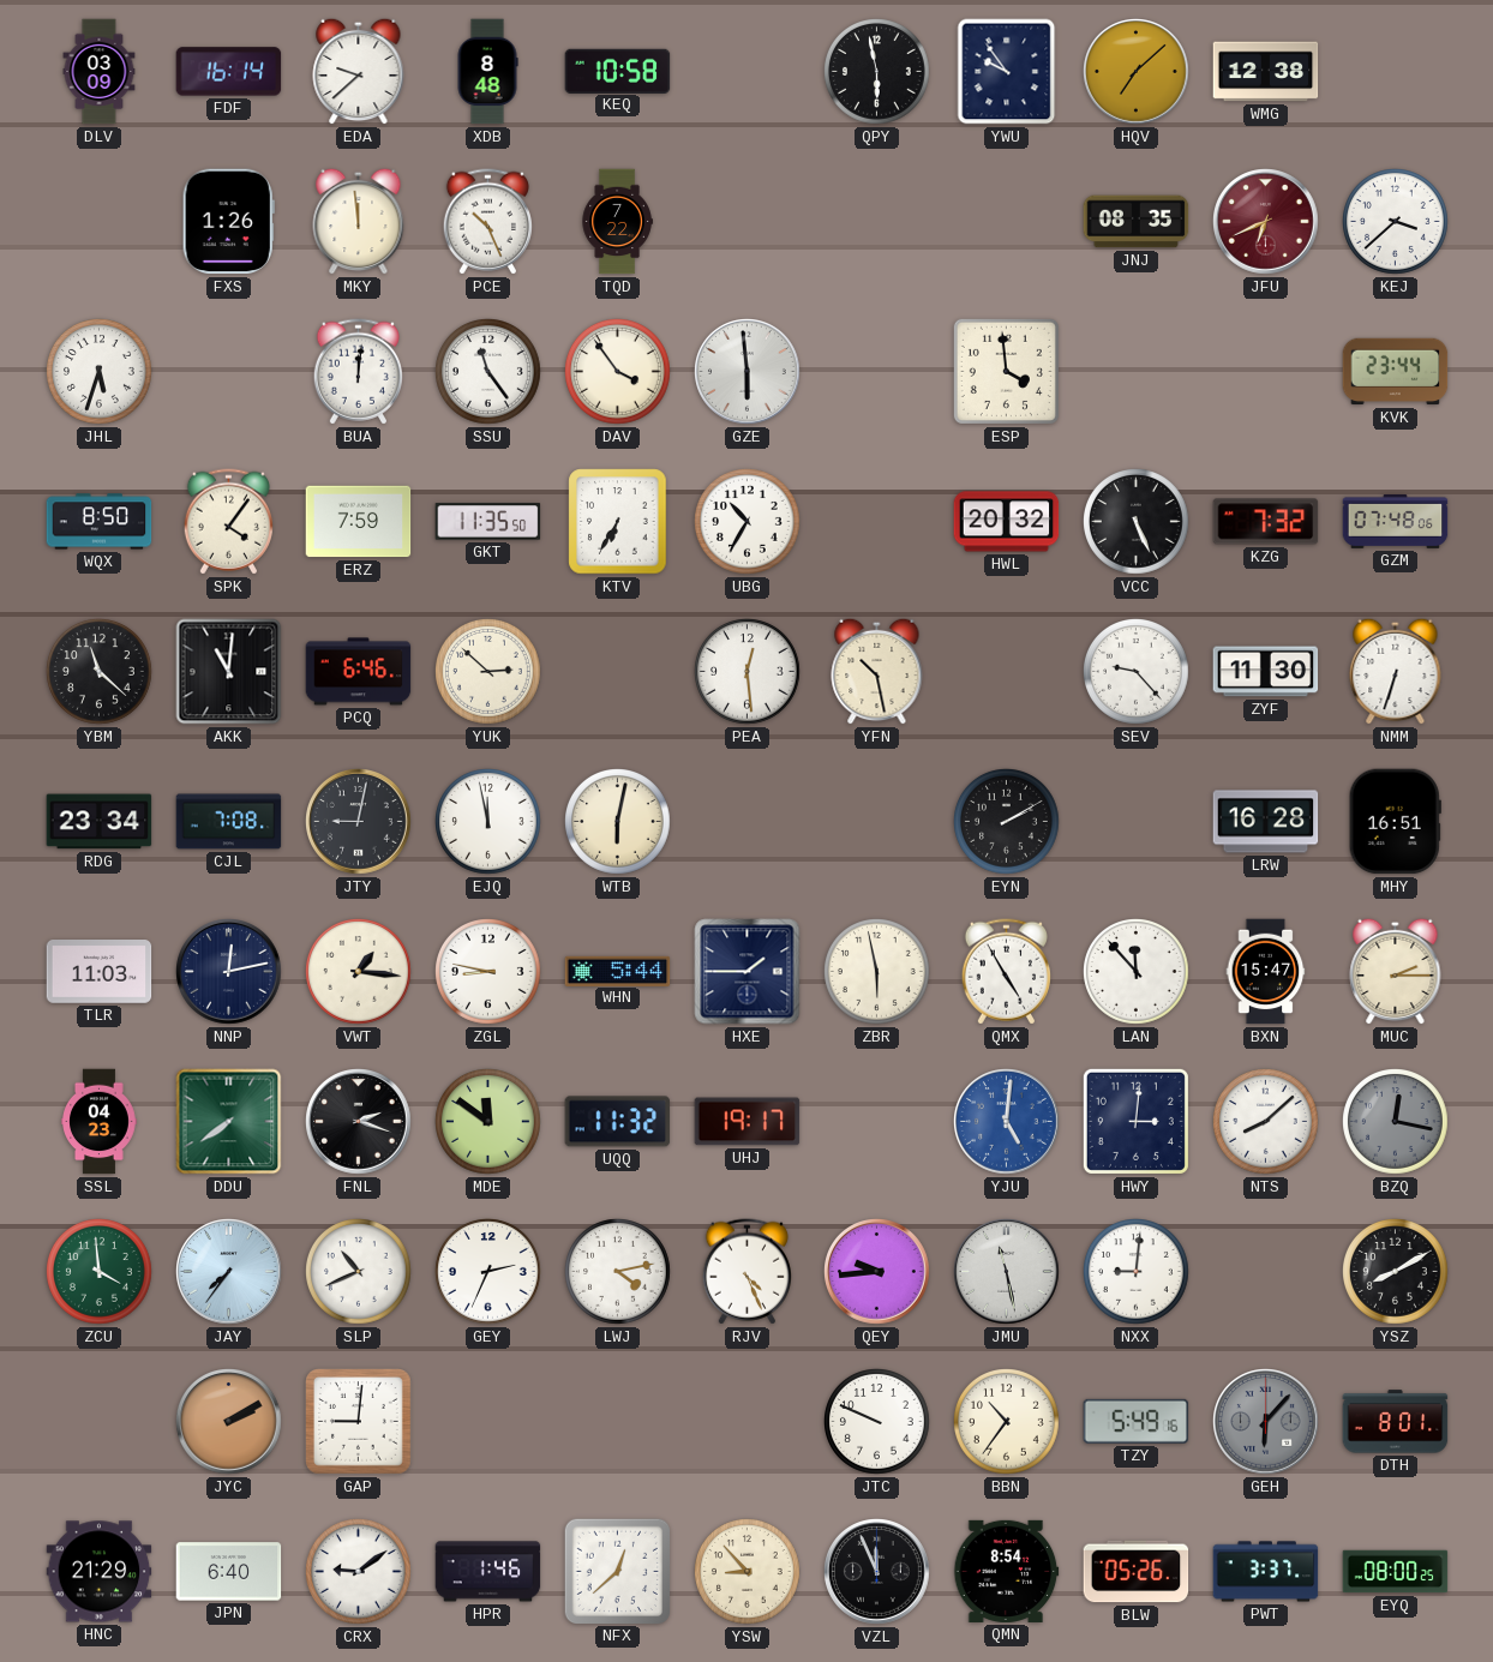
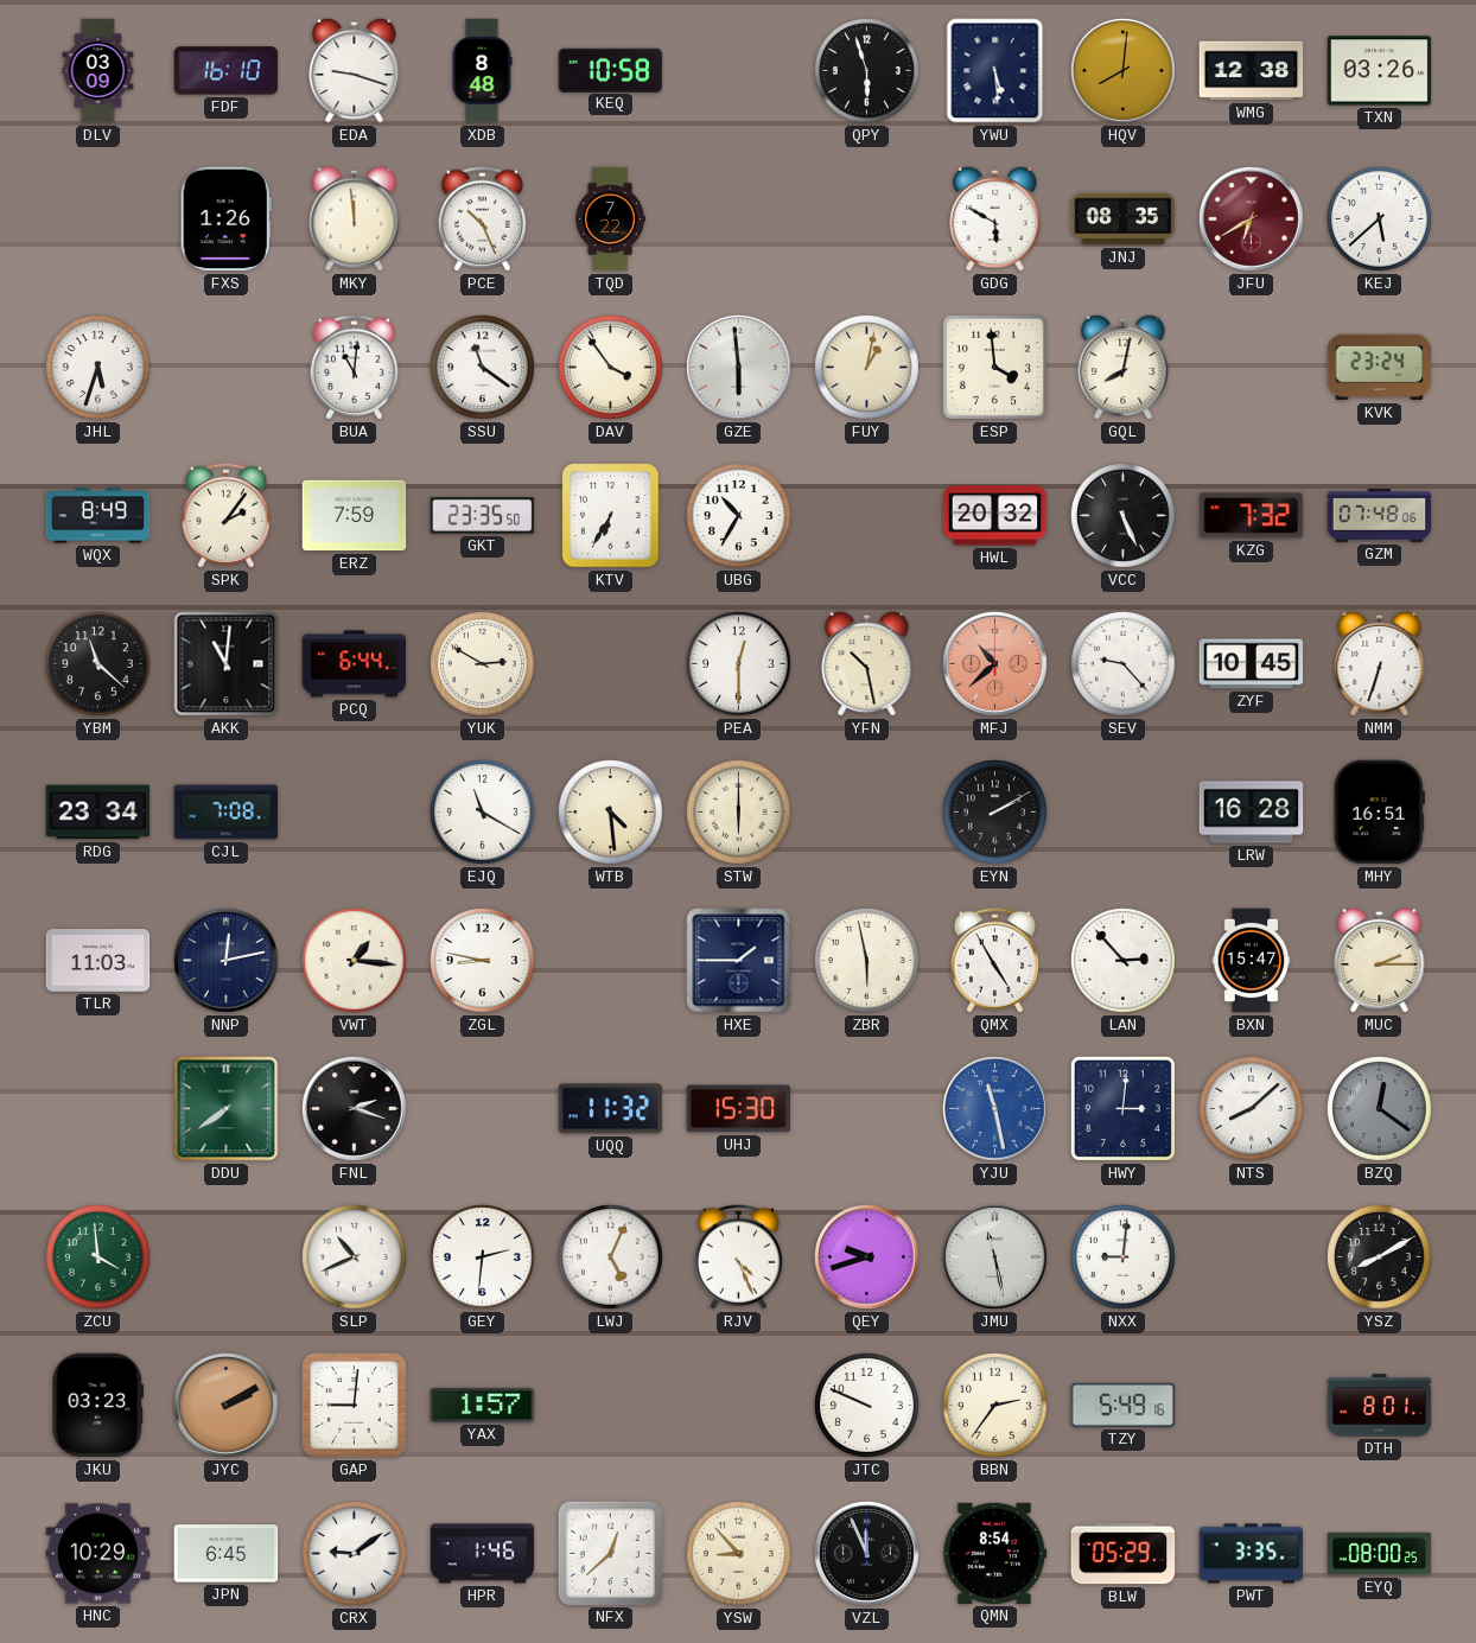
FDF: 16:14 -> 16:10
EDA: 9:38 -> 9:18
QPY: 5:58 -> 5:57
YWU: 9:54 -> 5:29
HQV: 7:08 -> 8:01
TXN: none -> 03:26
GDG: none -> 5:50
JFU: 6:41 -> 6:40
KEJ: 3:38 -> 5:38
BUA: 12:01 -> 11:01
SSU: 11:24 -> 11:21
FUY: none -> 1:02
GQL: none -> 8:02
KVK: 23:44 -> 23:24
WQX: 8:50 -> 8:49
SPK: 4:06 -> 2:06
GKT: 11:35 -> 23:35
PCQ: 6:46 -> 6:44
YUK: 2:52 -> 2:50
PEA: 12:29 -> 12:30
MFJ: none -> 10:38
ZYF: 11:30 -> 10:45
JTY: 9:02 -> none
EJQ: 11:58 -> 11:20
WTB: 6:02 -> 4:29
STW: none -> 6:00
WHN: 5:44 -> none
LAN: 11:53 -> 2:53
SSL: 04:23 -> none
MDE: 11:51 -> none
UHJ: 19:17 -> 15:30
YJU: 5:01 -> 11:28
BZQ: 12:17 -> 12:21
JAY: 7:36 -> none
GEY: 2:34 -> 2:31
LWJ: 4:13 -> 5:04
QEY: 9:44 -> 9:42
JKU: none -> 03:23
YAX: none -> 1:57
BBN: 10:36 -> 2:36
GEH: 6:07 -> none
HNC: 21:29 -> 10:29
JPN: 6:40 -> 6:45
BLW: 05:26 -> 05:29
PWT: 3:37 -> 3:35
